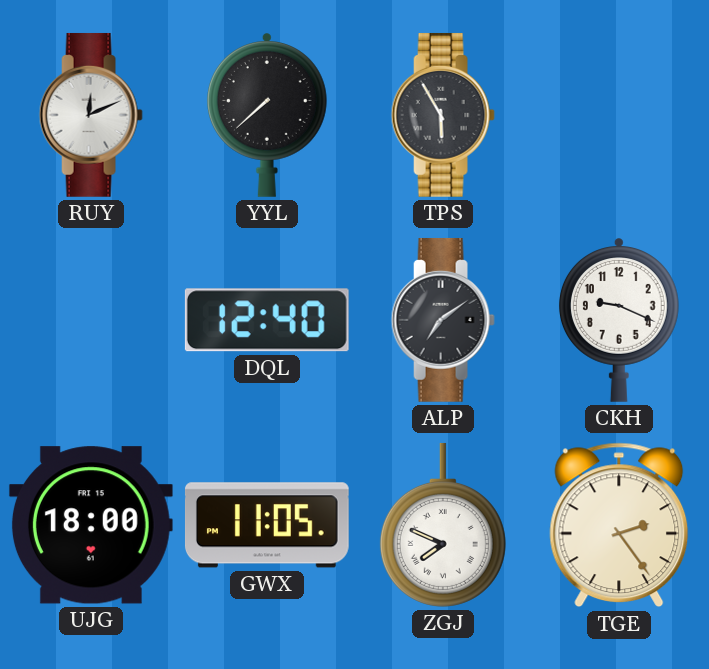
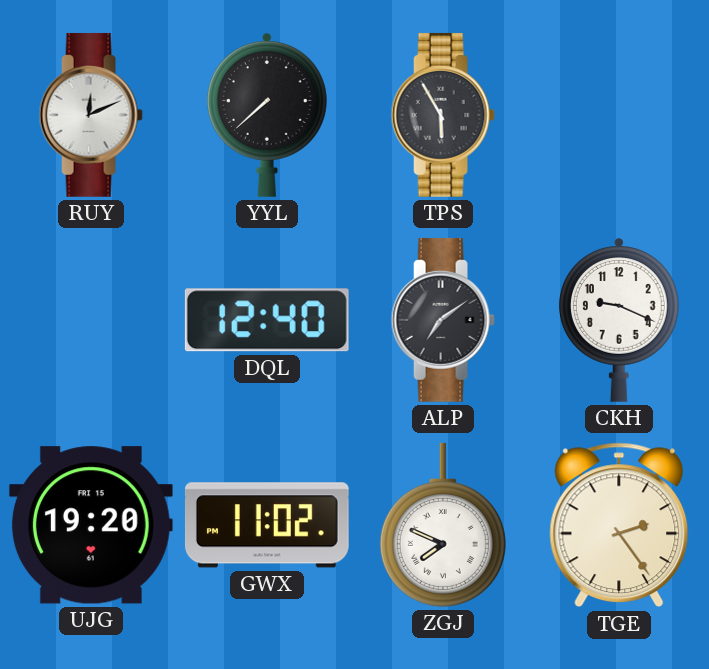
UJG: 18:00 -> 19:20
GWX: 11:05 -> 11:02
